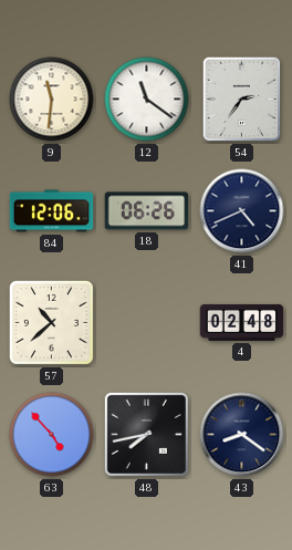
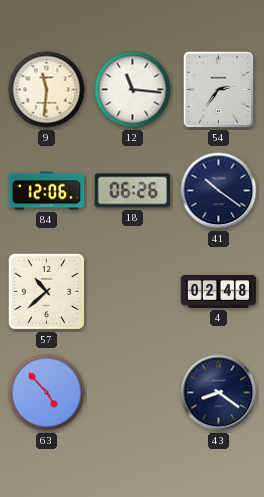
12: 11:21 -> 11:16
41: 4:41 -> 10:21
48: 7:43 -> none
